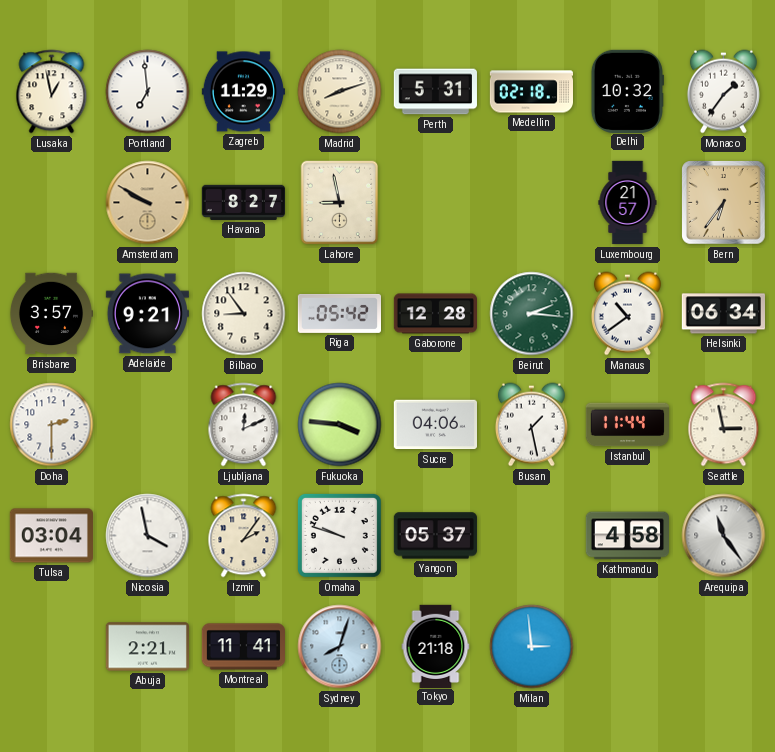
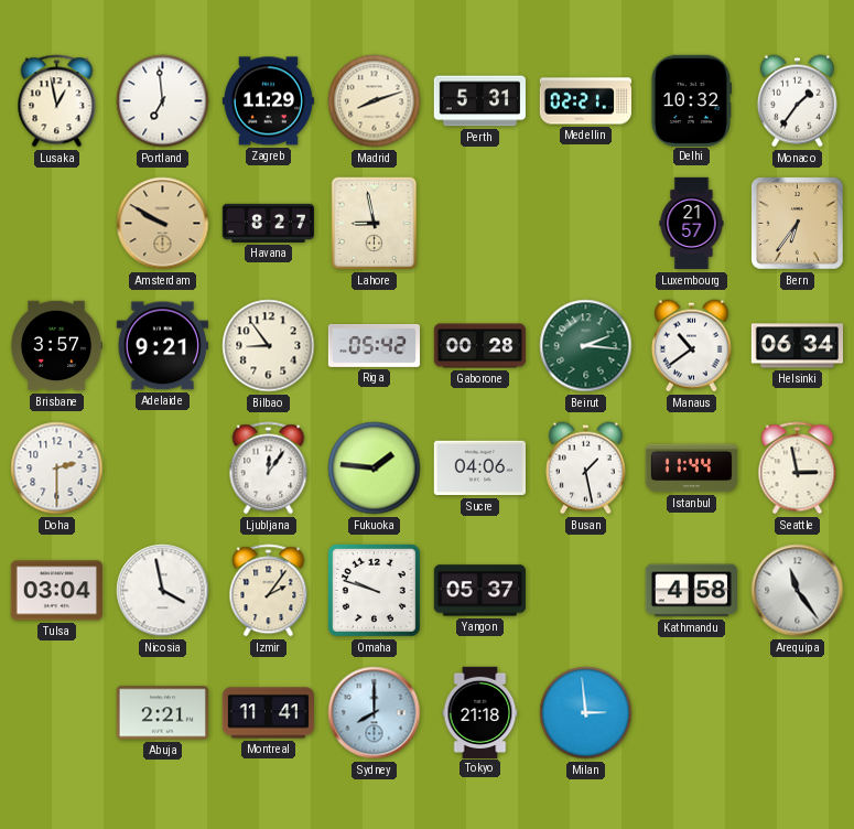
Medellin: 02:18 -> 02:21
Gaborone: 12:28 -> 00:28
Ljubljana: 12:11 -> 12:06
Fukuoka: 3:46 -> 1:46
Sydney: 8:03 -> 8:00
